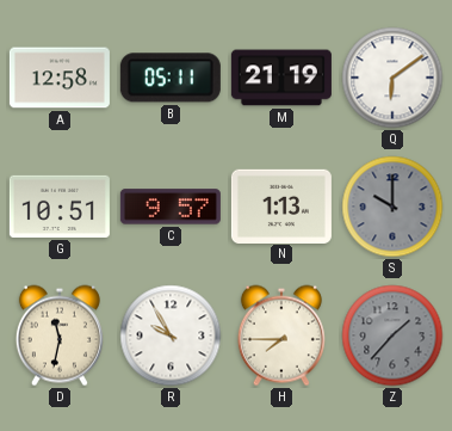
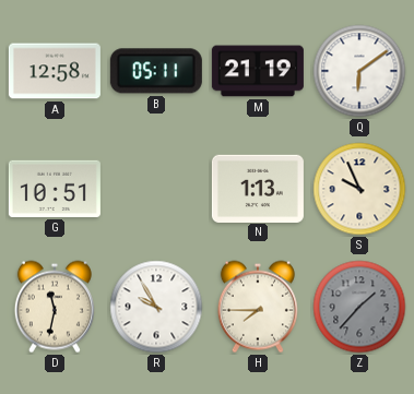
C: 9:57 -> none
S: 10:00 -> 9:56
S dial: grey -> cream
